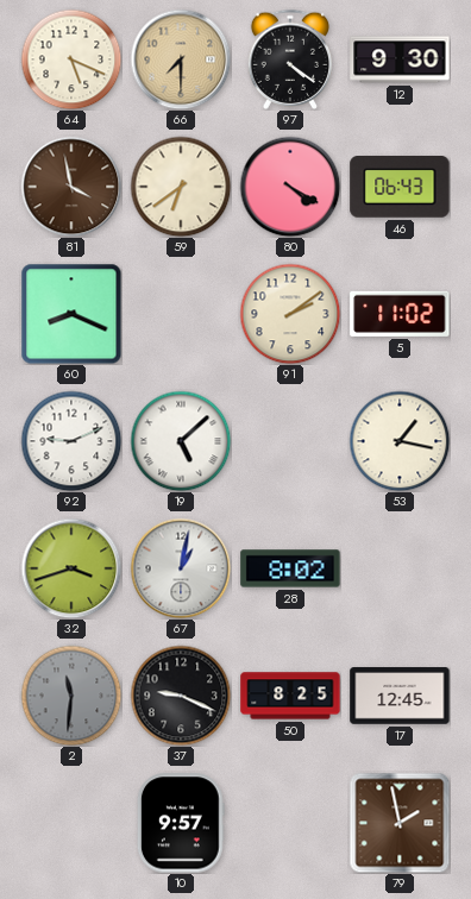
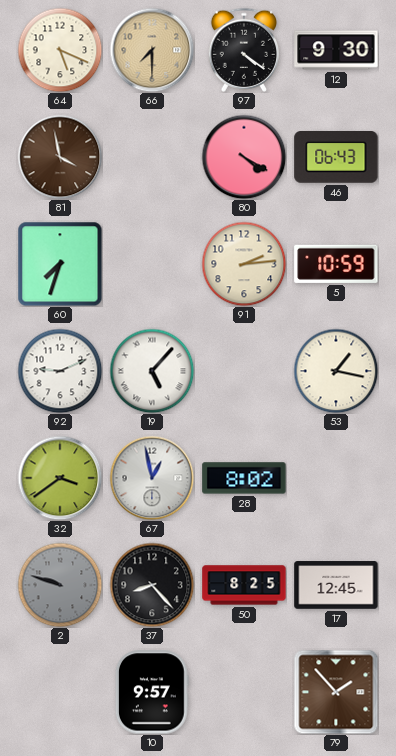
59: 6:39 -> none
60: 8:19 -> 7:33
91: 2:09 -> 2:14
5: 11:02 -> 10:59
19: 5:08 -> 5:07
32: 3:42 -> 3:39
67: 1:02 -> 12:58
2: 11:31 -> 9:48
37: 9:19 -> 8:23
79: 1:58 -> 1:53
